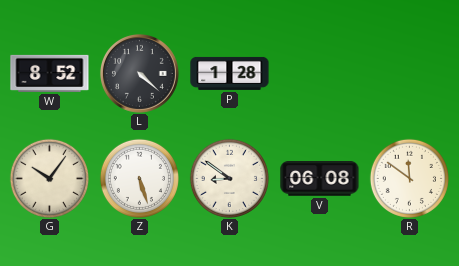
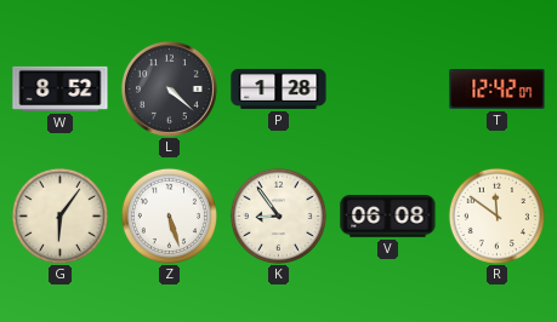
T: none -> 12:42
G: 10:06 -> 6:06
K: 8:51 -> 8:54
